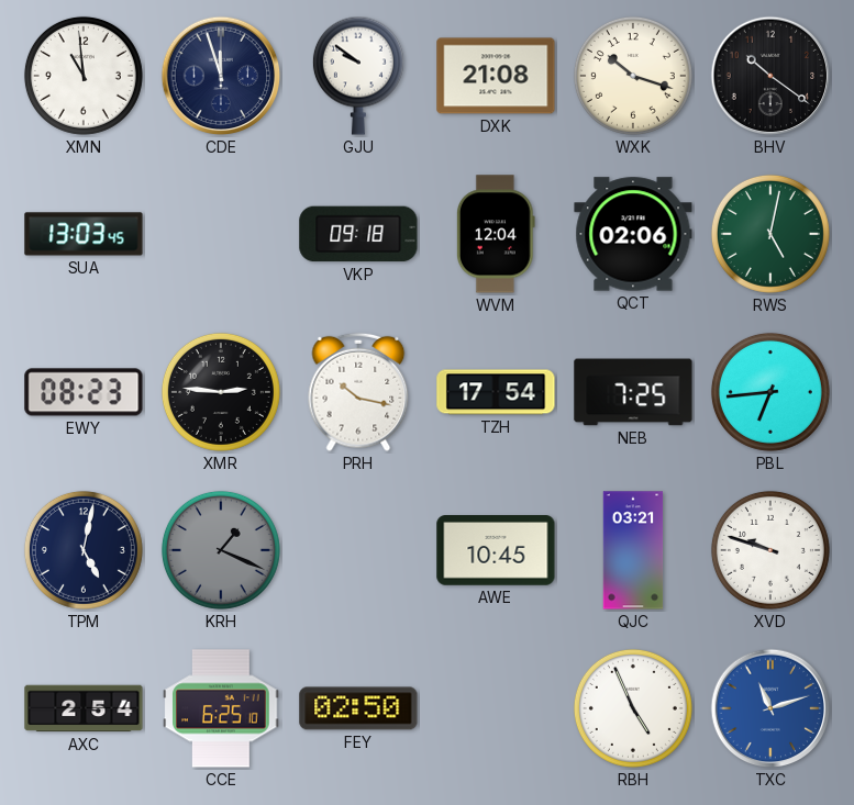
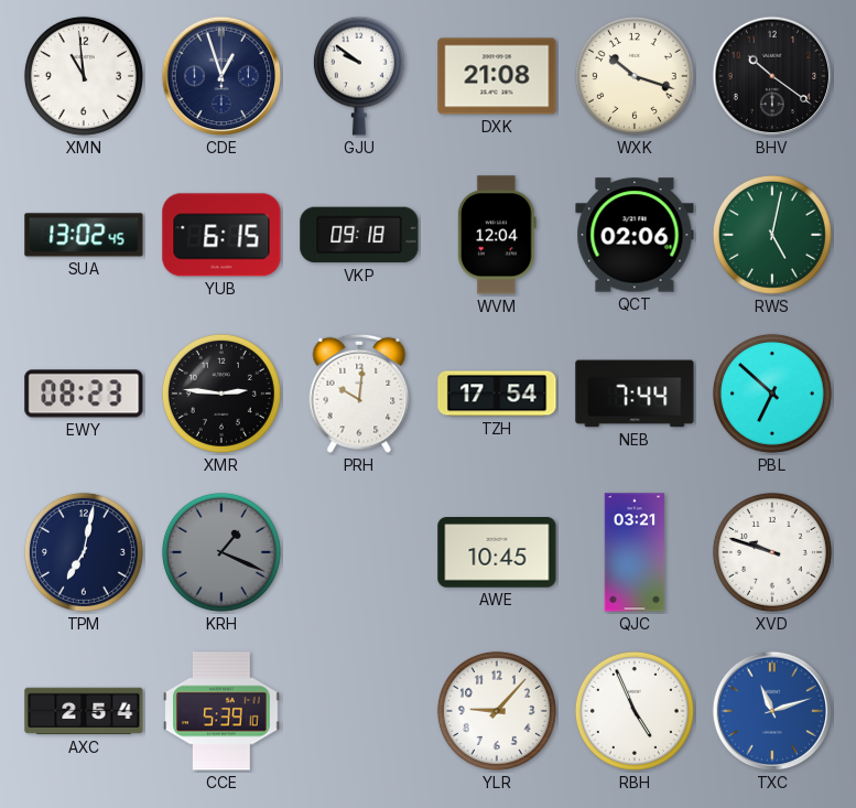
CDE: 11:57 -> 12:57
SUA: 13:03 -> 13:02
YUB: none -> 6:15
PRH: 10:17 -> 10:01
NEB: 7:25 -> 7:44
PBL: 6:44 -> 6:52
TPM: 5:02 -> 7:02
CCE: 6:25 -> 5:39
FEY: 02:50 -> none
YLR: none -> 9:07
